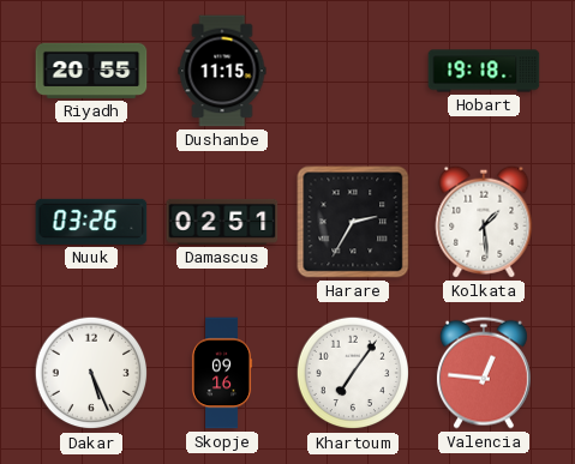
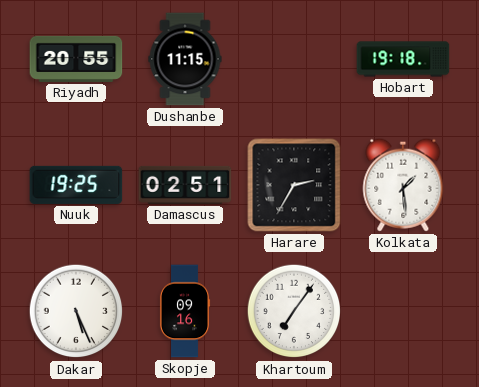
Nuuk: 03:26 -> 19:25
Valencia: 12:46 -> none
